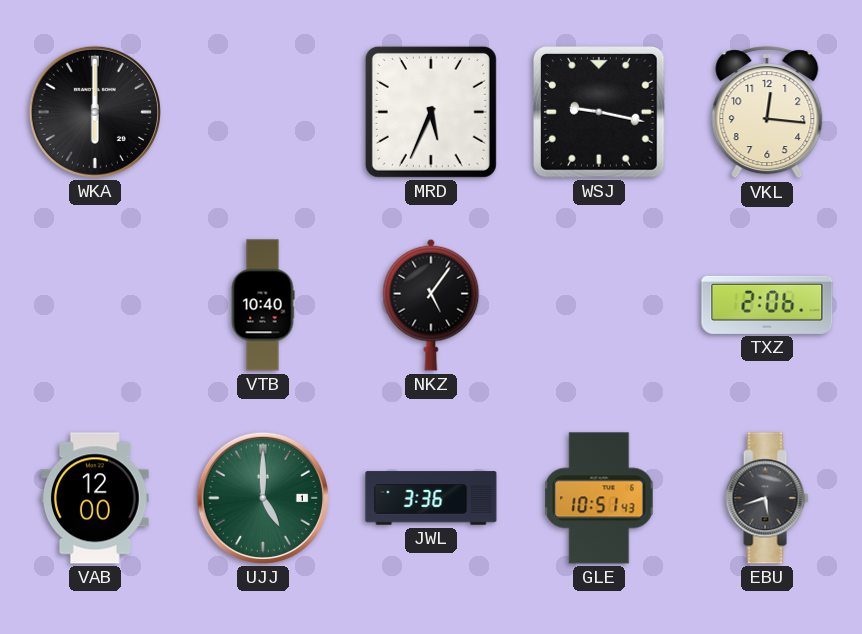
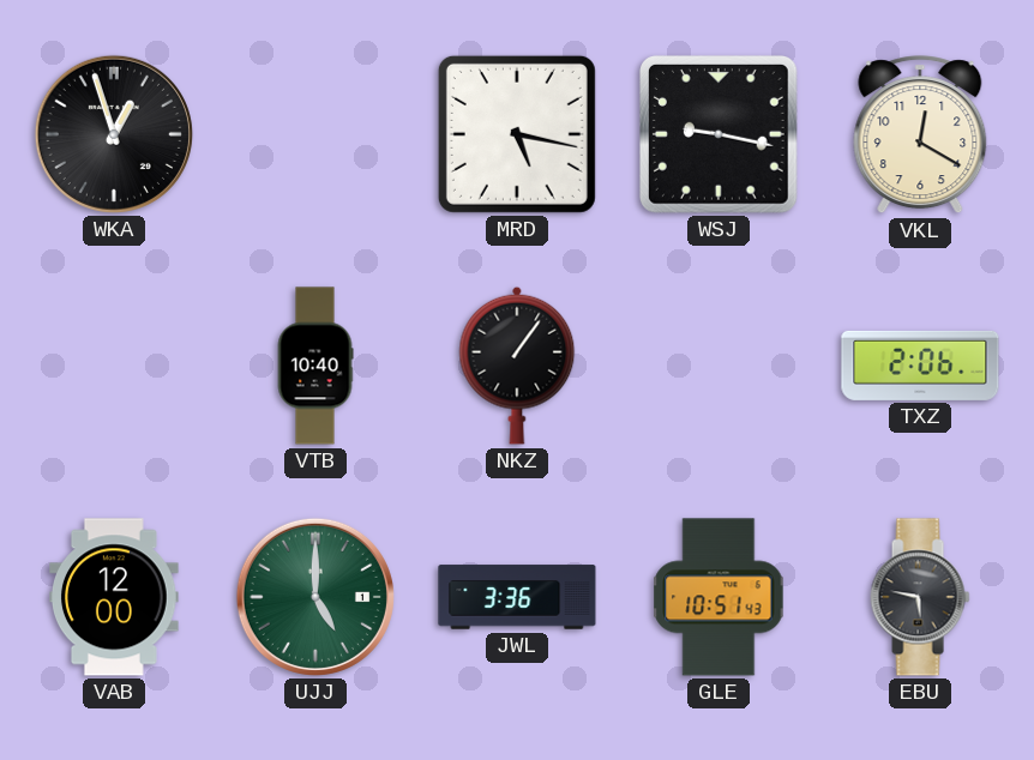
WKA: 6:00 -> 12:57
MRD: 5:34 -> 5:17
VKL: 12:16 -> 12:20
NKZ: 5:06 -> 1:06
EBU: 5:42 -> 5:47
